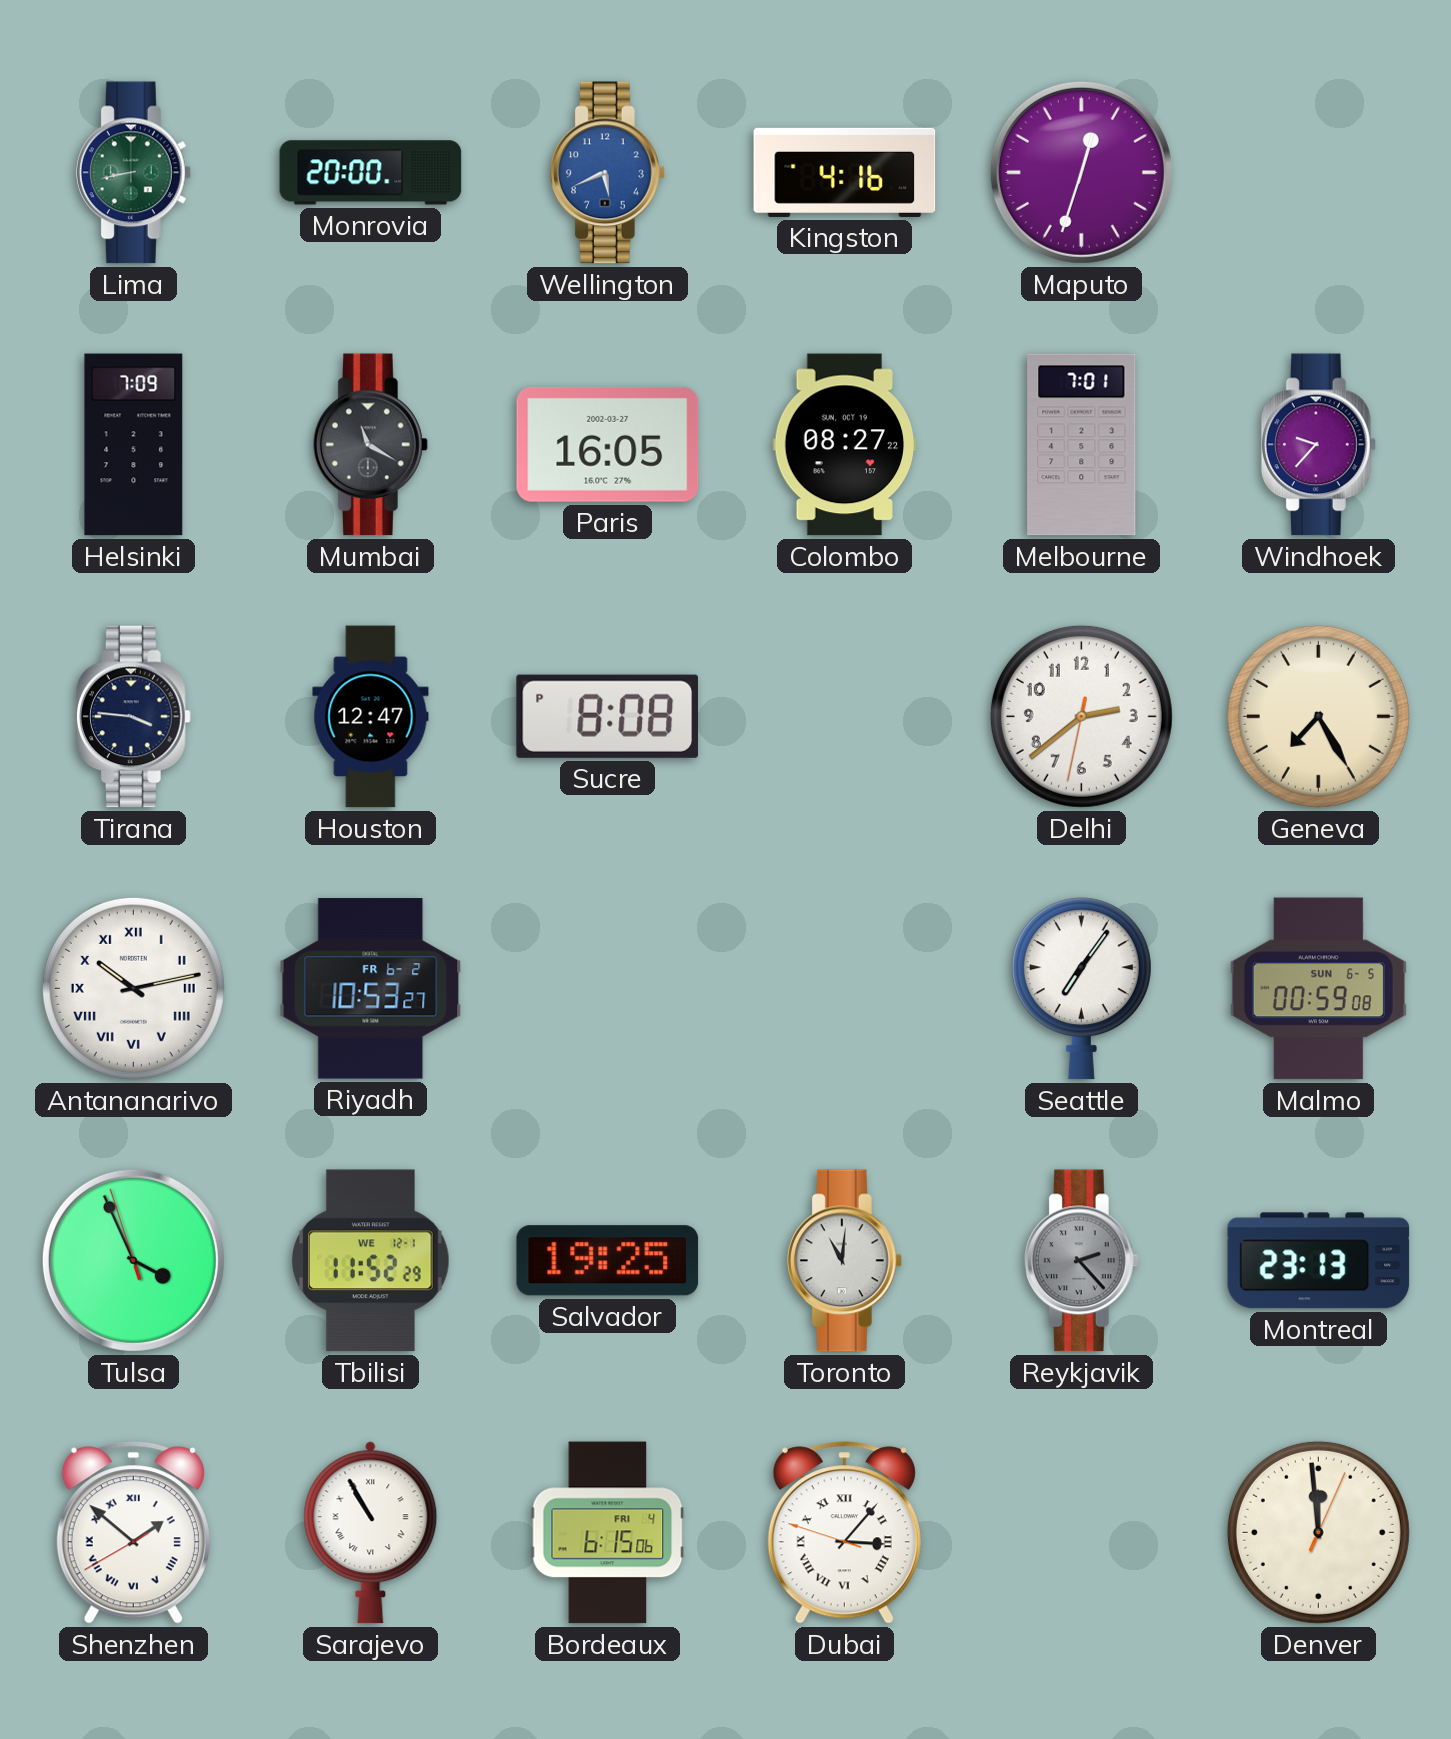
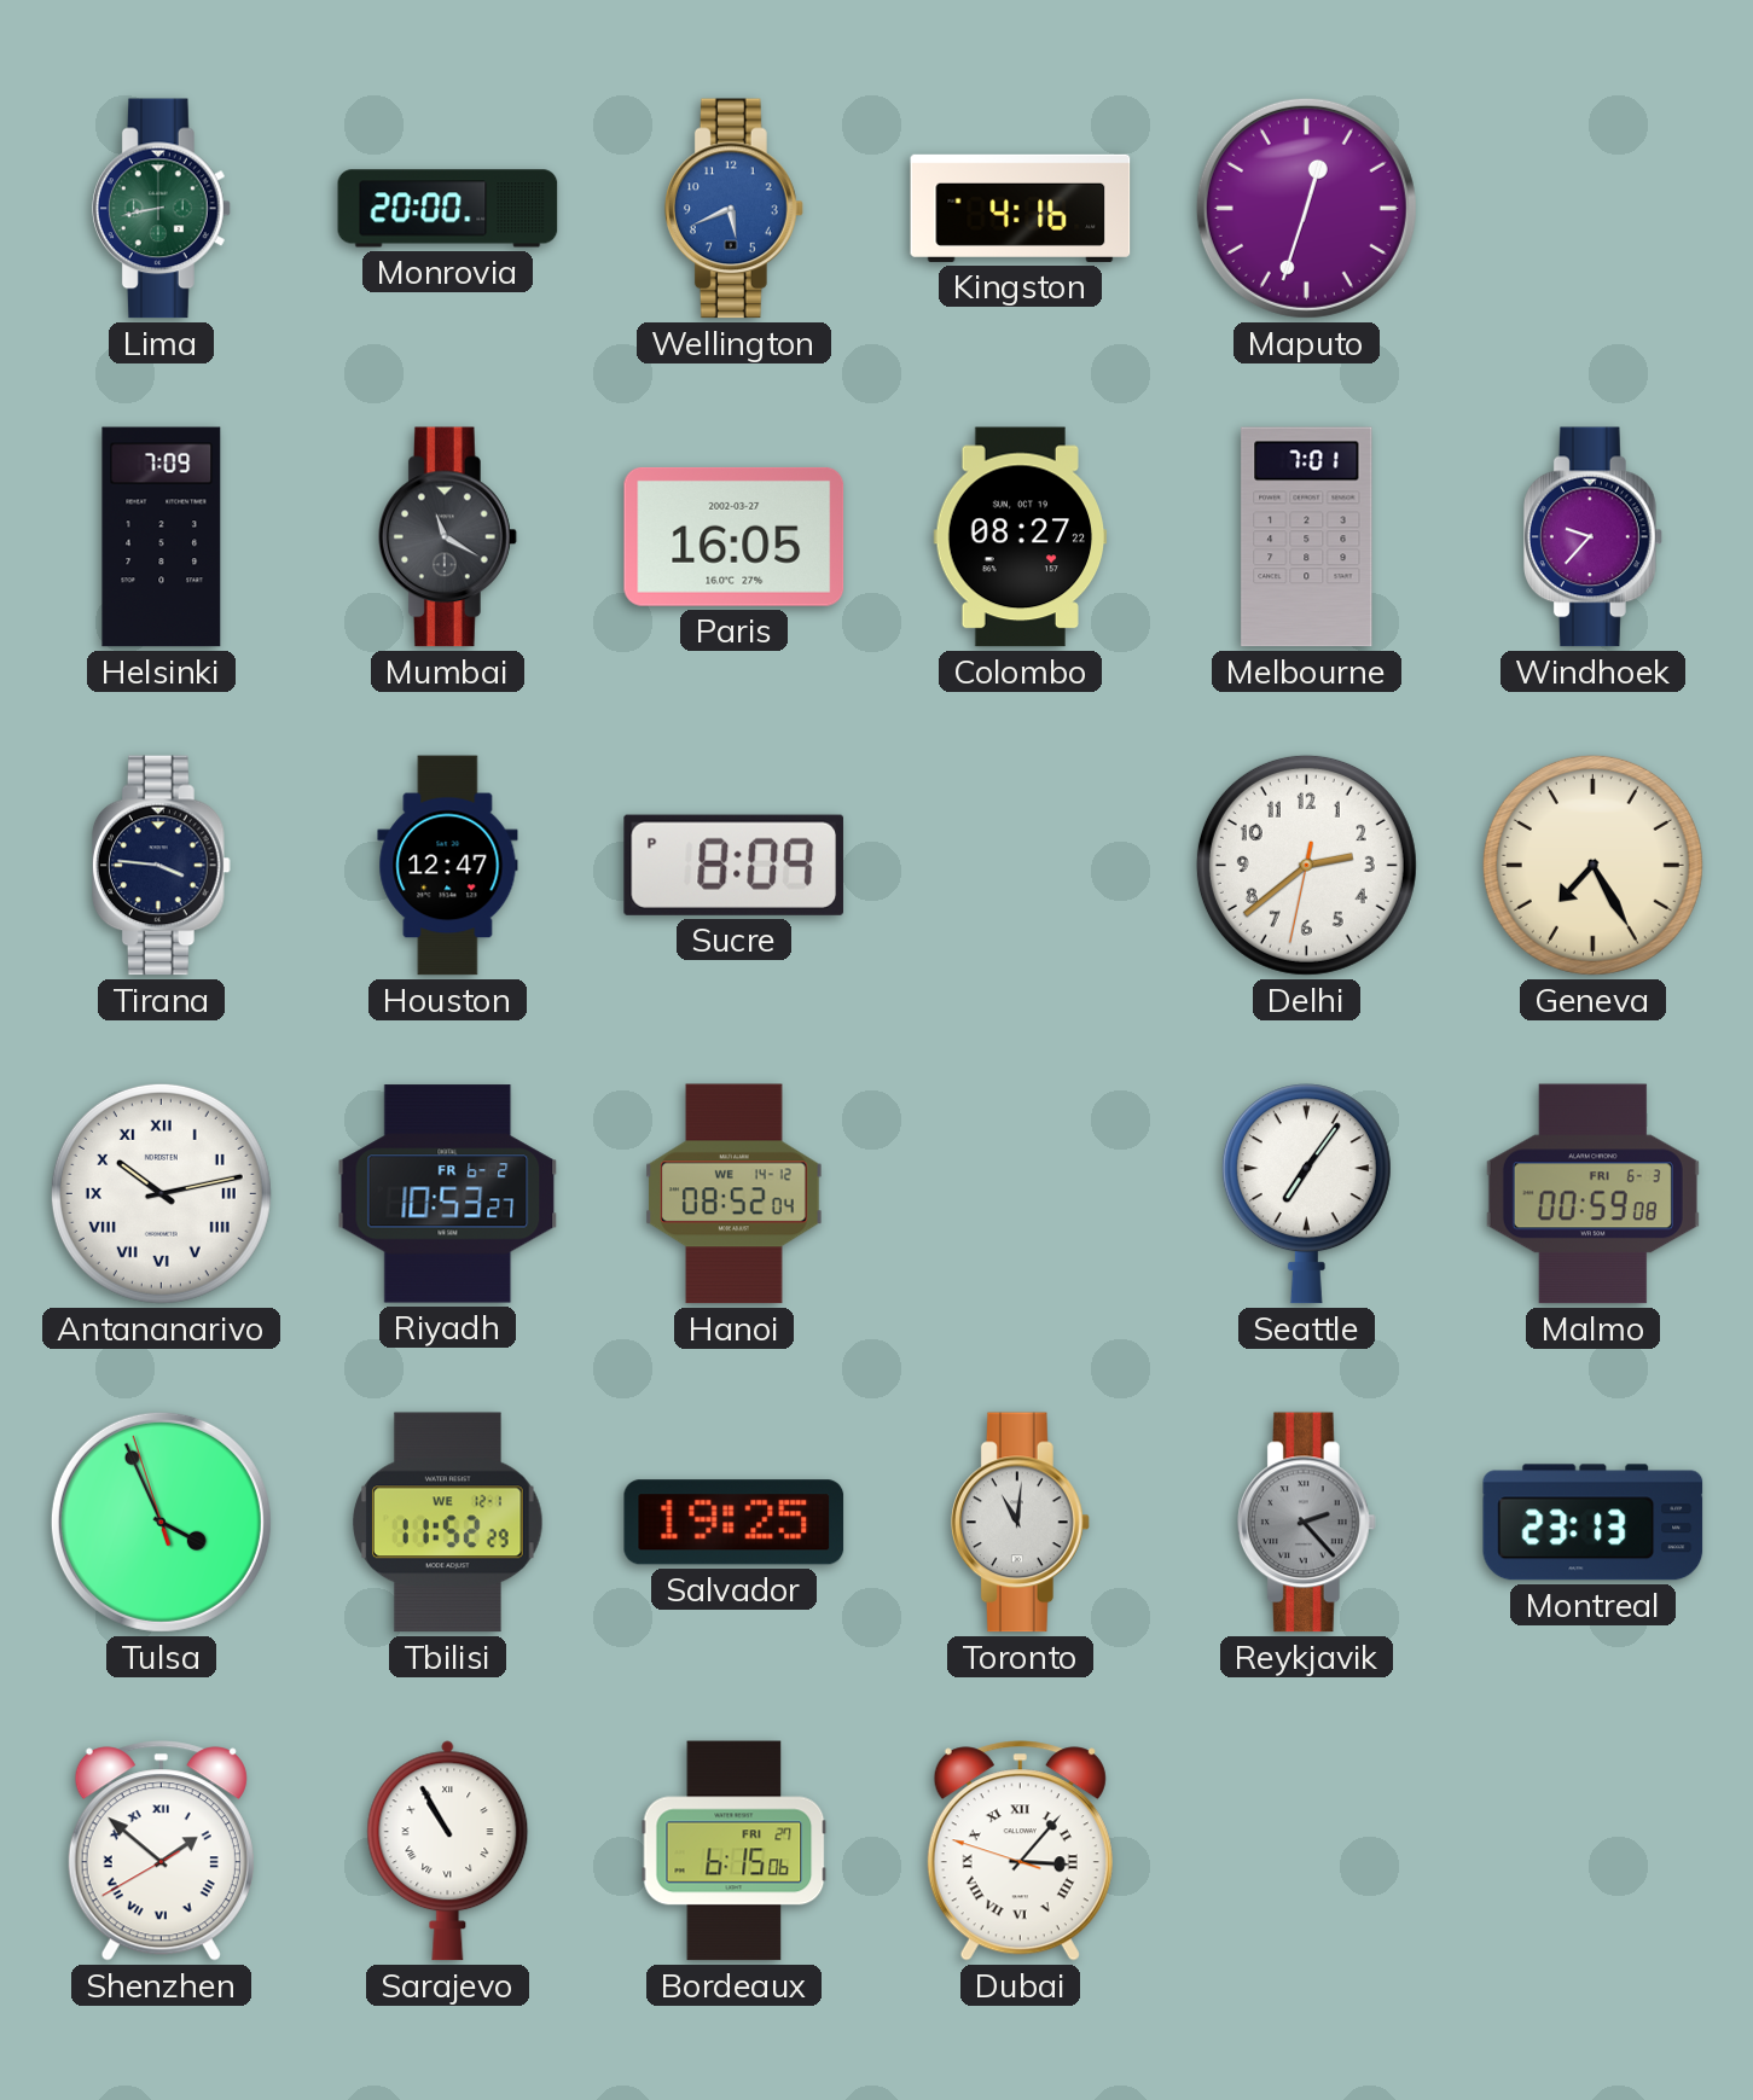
Sucre: 8:08 -> 8:09
Hanoi: none -> 08:52
Malmo date: SUN 6-5 -> FRI 6-3
Bordeaux date: FRI 4 -> FRI 27
Denver: 11:59 -> none
